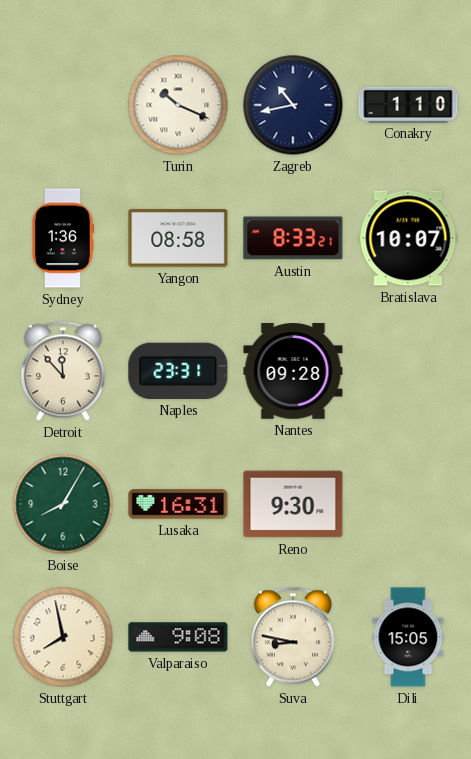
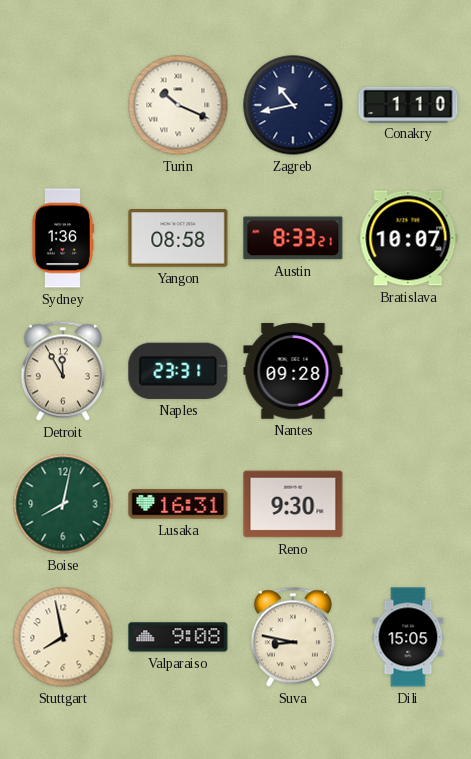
Detroit: 11:53 -> 11:55
Boise: 8:05 -> 8:02
